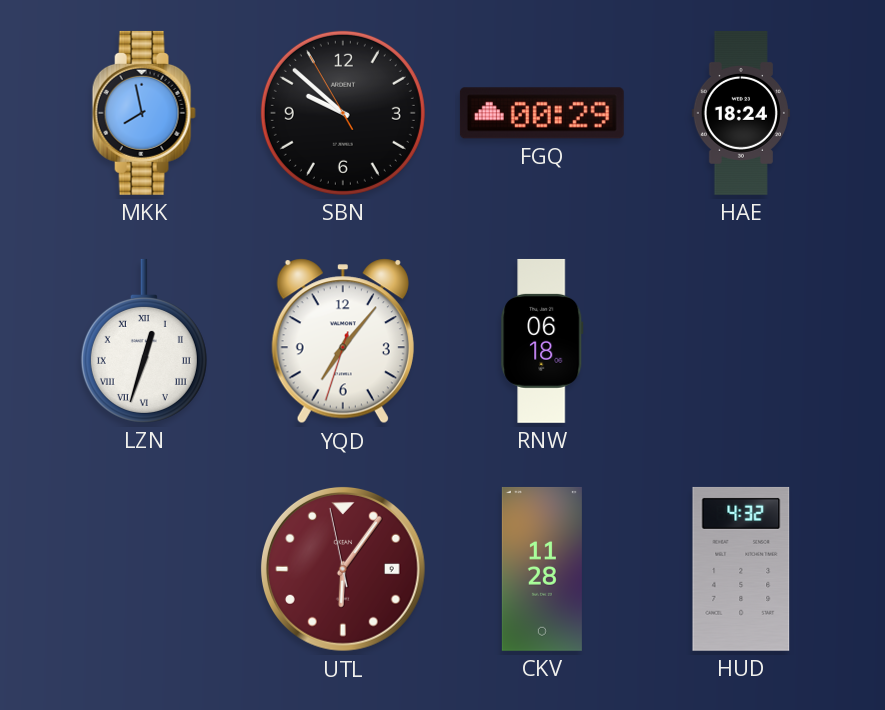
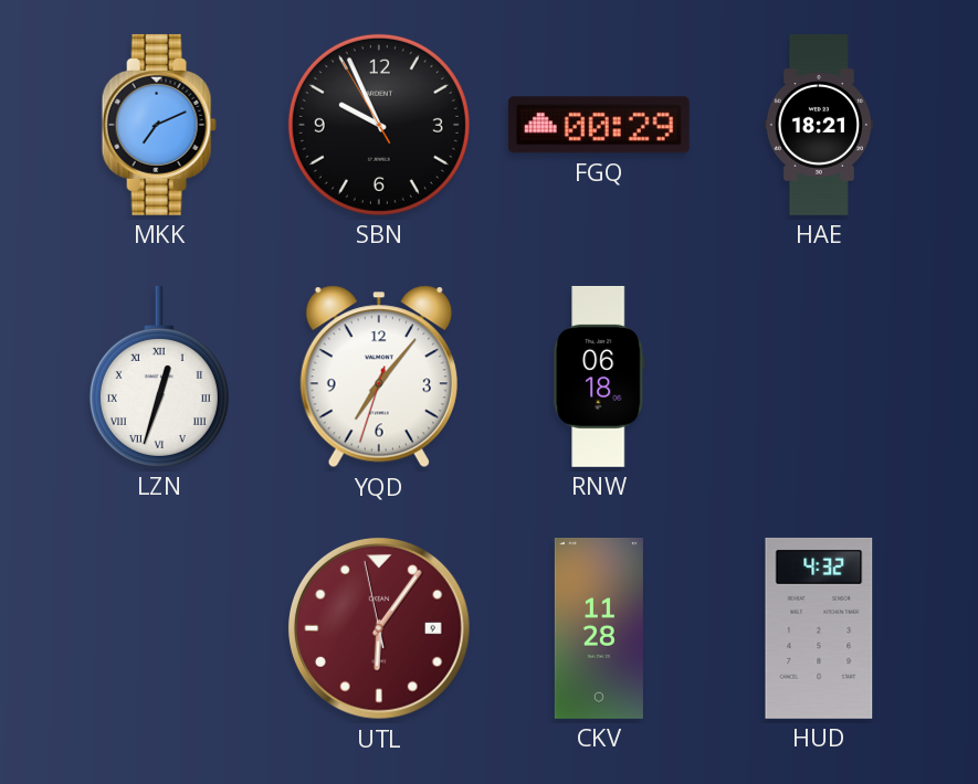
MKK: 7:58 -> 7:11
SBN: 9:51 -> 9:55
HAE: 18:24 -> 18:21
